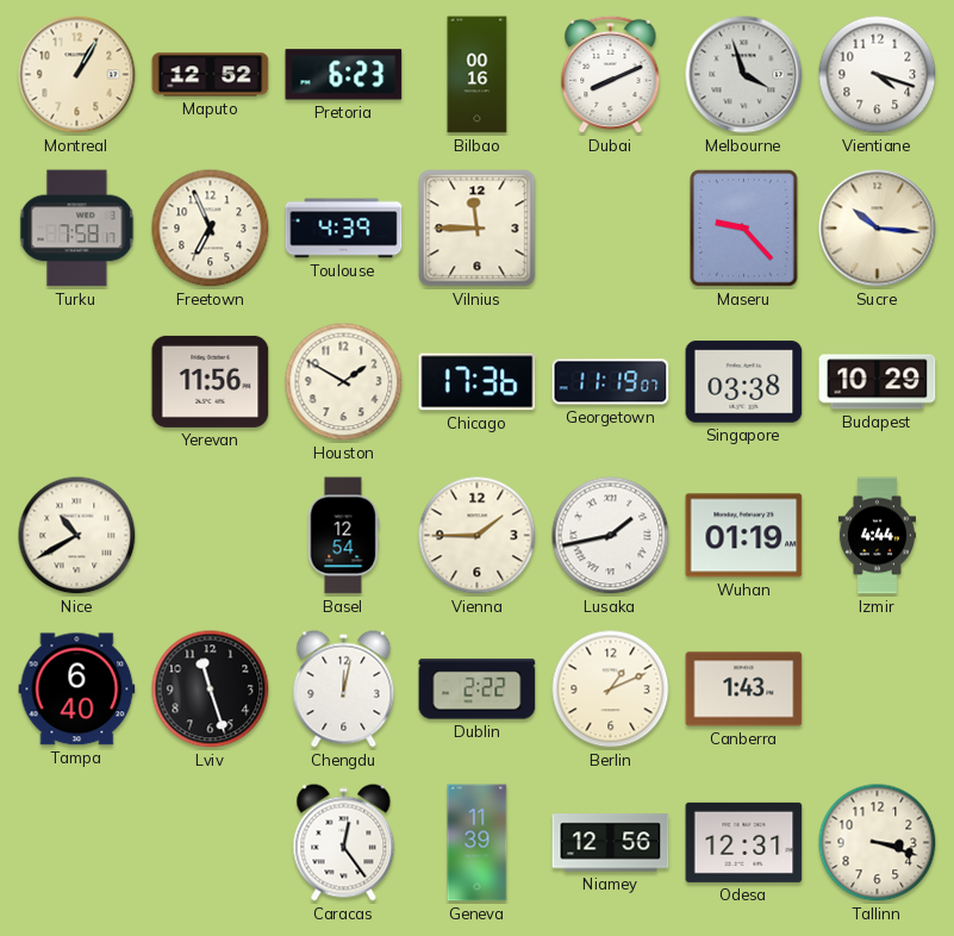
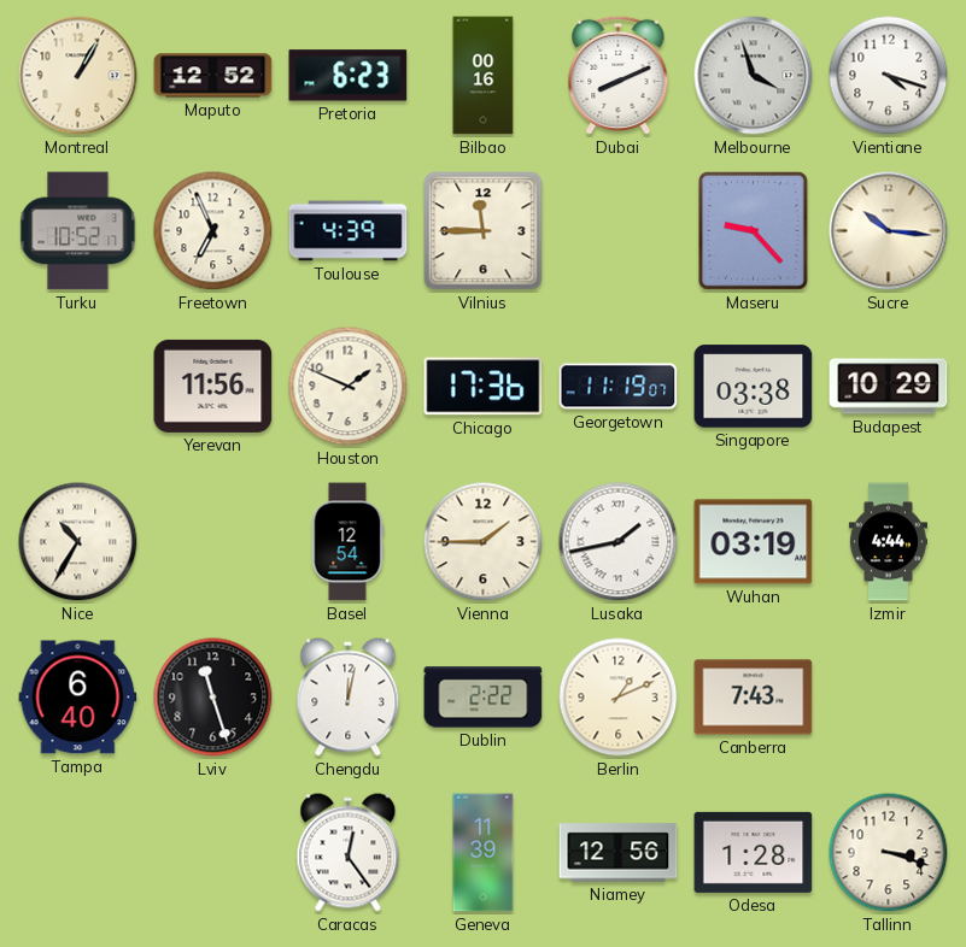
Turku: 7:58 -> 10:52
Houston: 1:50 -> 1:49
Nice: 10:40 -> 10:35
Wuhan: 01:19 -> 03:19
Canberra: 1:43 -> 7:43
Odesa: 12:31 -> 1:28
